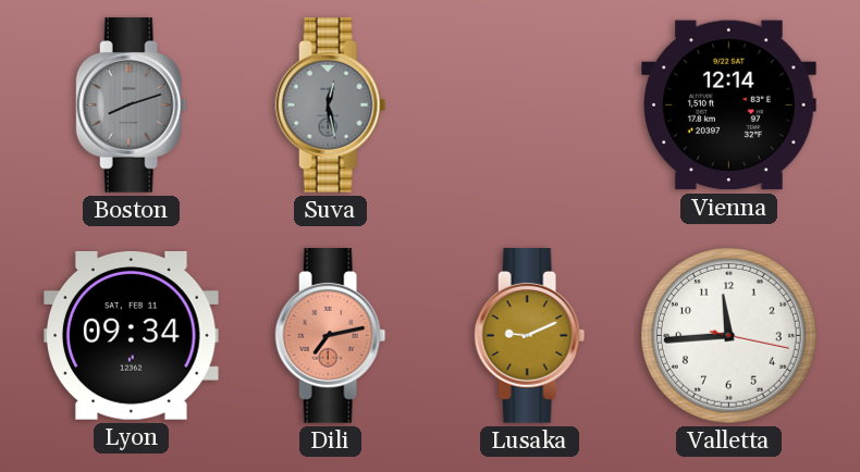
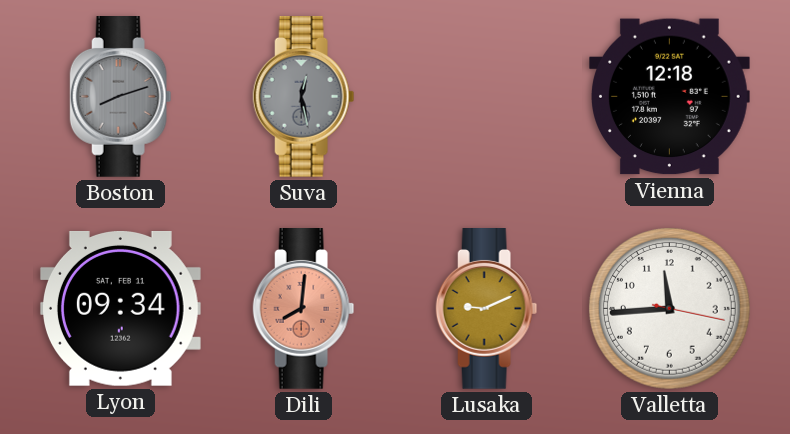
Vienna: 12:14 -> 12:18
Dili: 7:13 -> 8:01
